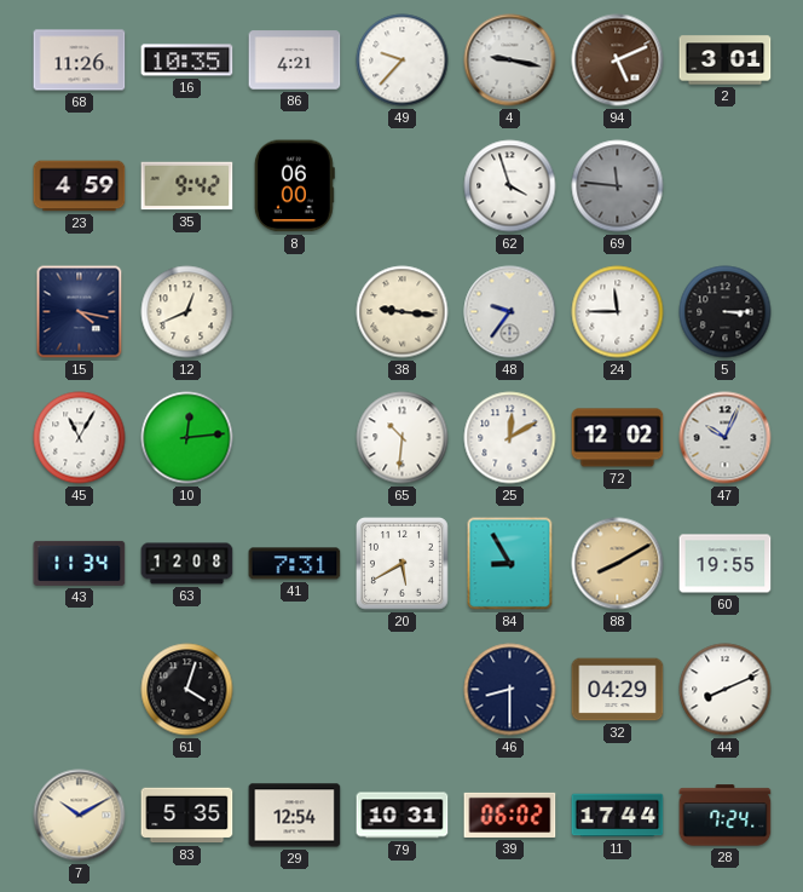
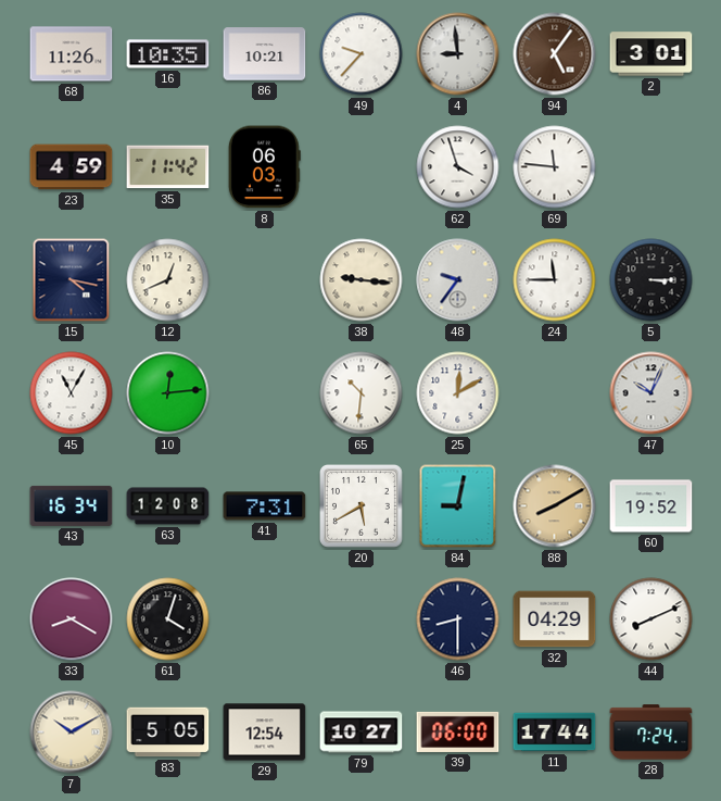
86: 4:21 -> 10:21
4: 9:17 -> 8:59
94: 5:11 -> 5:06
35: 9:42 -> 11:42
8: 06:00 -> 06:03
69 dial: grey -> white
72: 12:02 -> none
43: 11:34 -> 16:34
84: 8:55 -> 9:02
60: 19:55 -> 19:52
33: none -> 8:20
83: 5:35 -> 5:05
79: 10:31 -> 10:27
39: 06:02 -> 06:00
